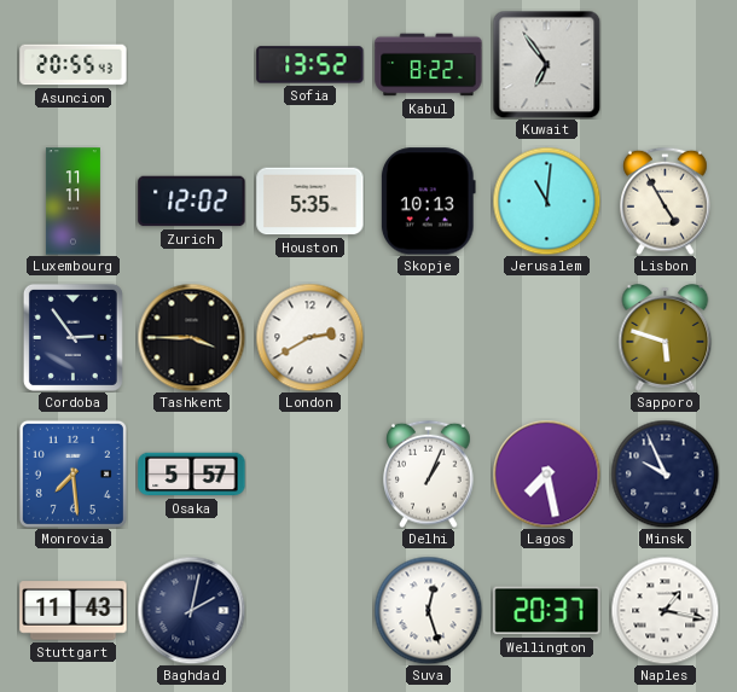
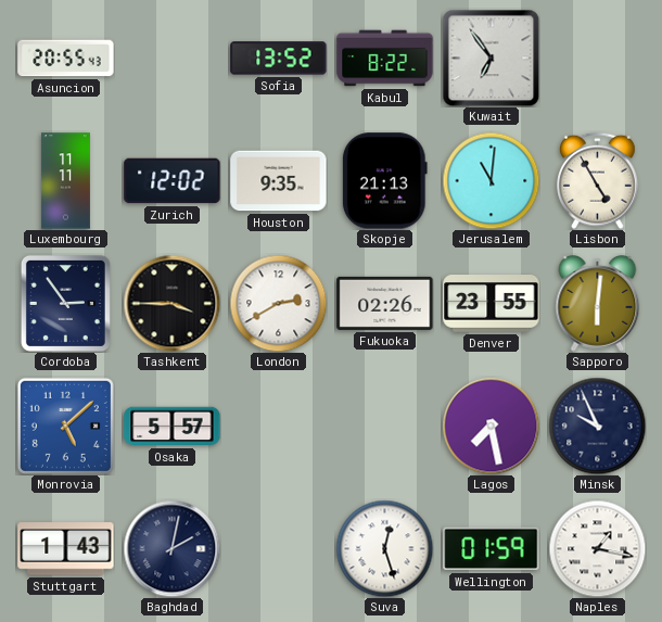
Houston: 5:35 -> 9:35
Skopje: 10:13 -> 21:13
Fukuoka: none -> 02:26
Denver: none -> 23:55
Sapporo: 5:48 -> 6:01
Monrovia: 7:29 -> 5:08
Delhi: 1:04 -> none
Stuttgart: 11:43 -> 1:43
Wellington: 20:37 -> 01:59
